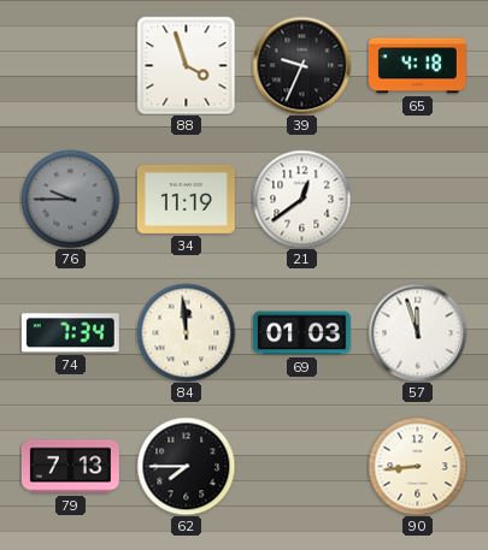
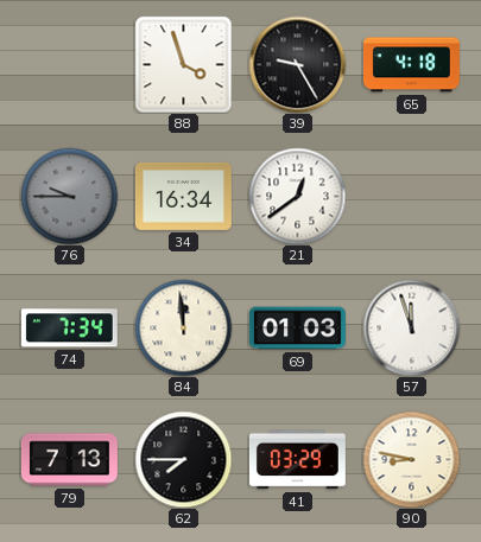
39: 9:34 -> 9:25
34: 11:19 -> 16:34
41: none -> 03:29
90: 8:44 -> 8:47
